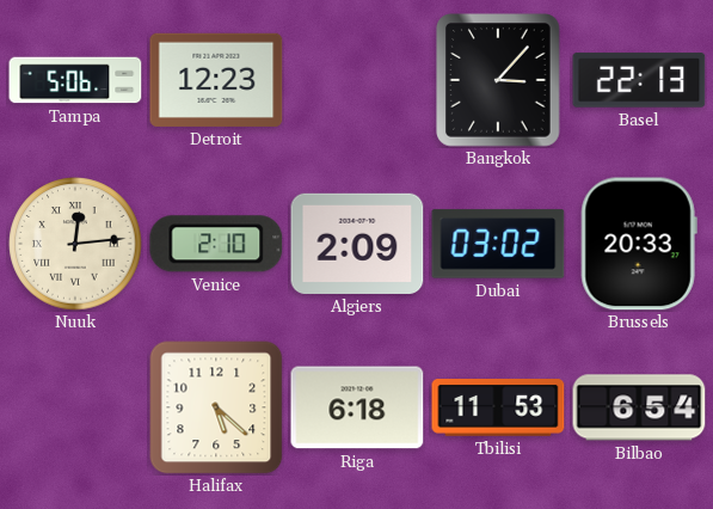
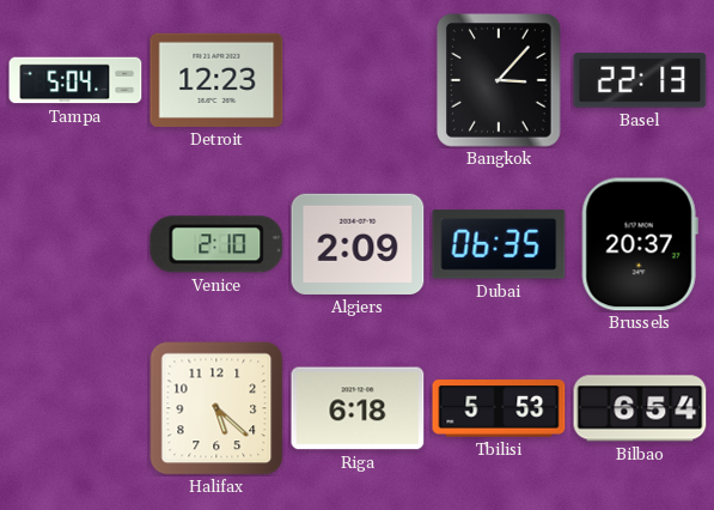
Tampa: 5:06 -> 5:04
Nuuk: 12:14 -> none
Dubai: 03:02 -> 06:35
Brussels: 20:33 -> 20:37
Tbilisi: 11:53 -> 5:53
